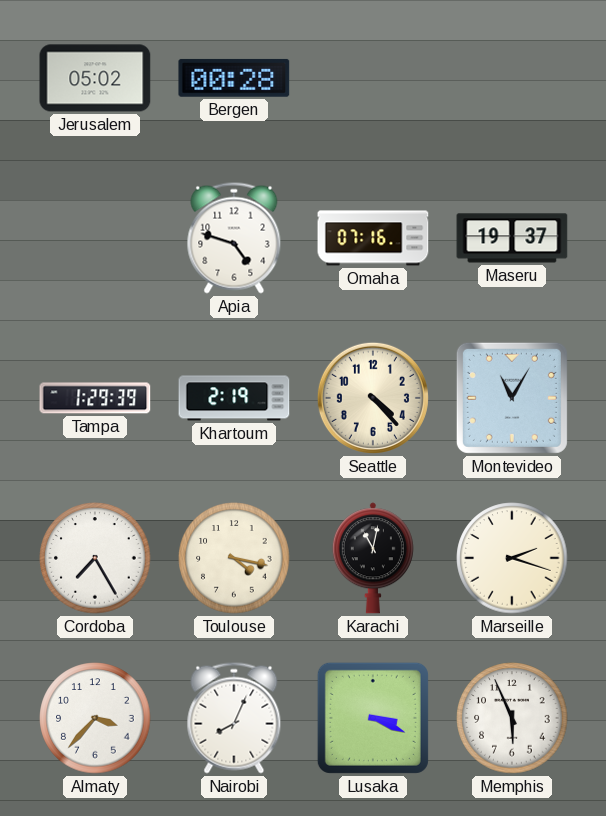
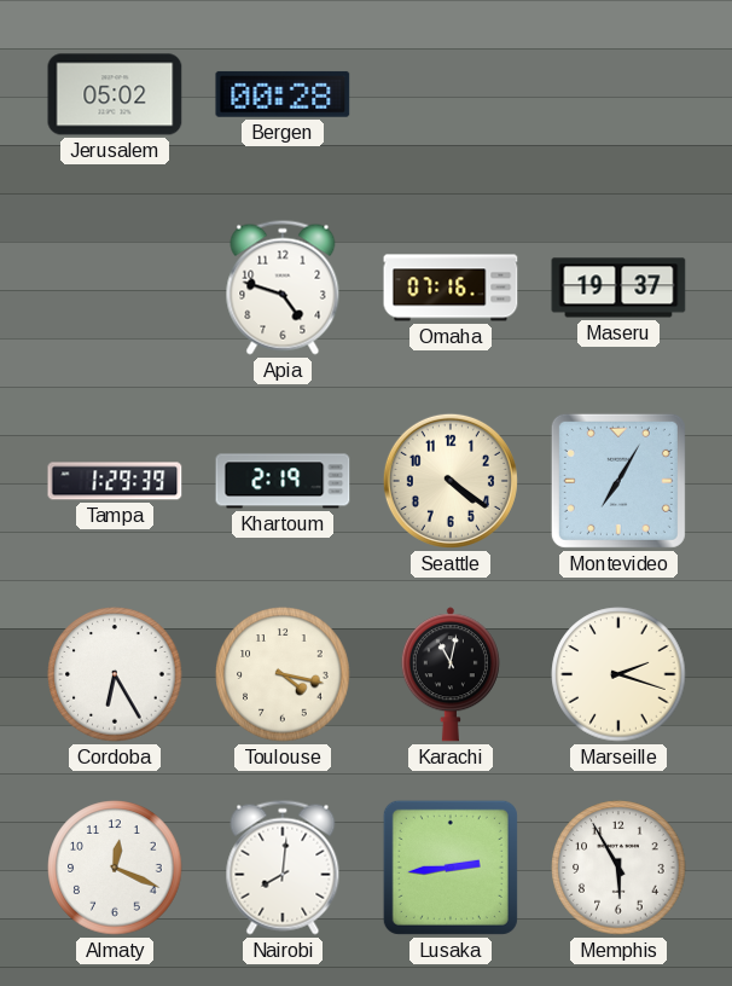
Seattle: 4:23 -> 4:21
Montevideo: 11:05 -> 7:05
Cordoba: 7:25 -> 6:25
Almaty: 3:37 -> 12:19
Nairobi: 8:04 -> 8:01
Lusaka: 3:19 -> 2:44
Memphis: 5:56 -> 5:55
